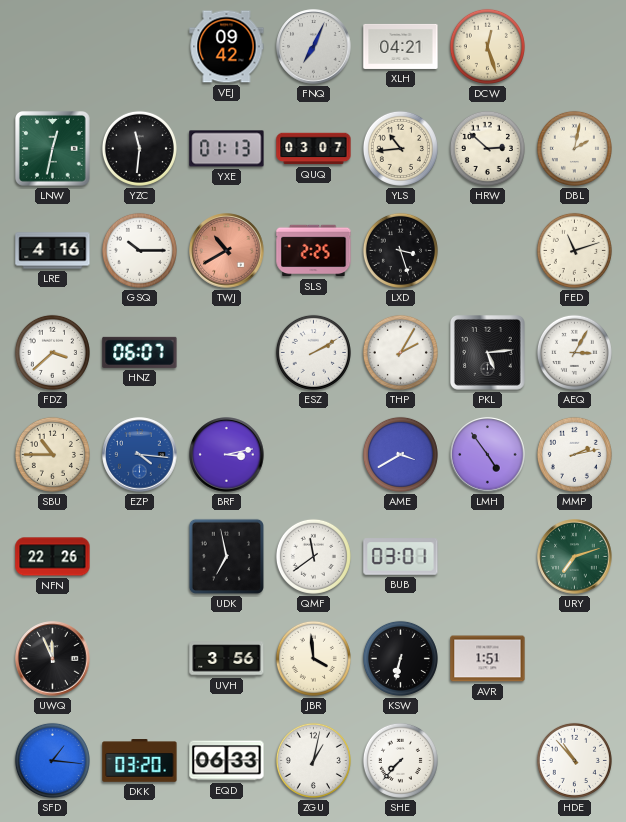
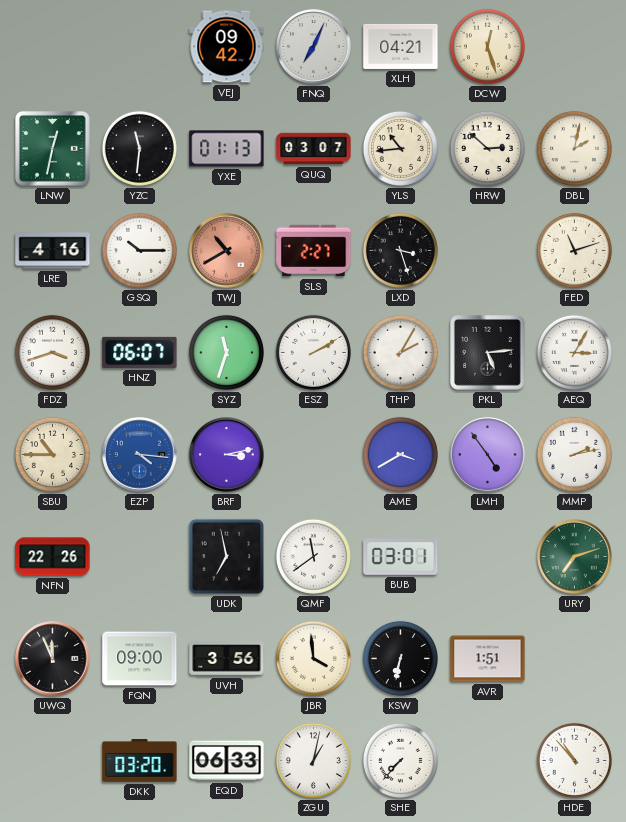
SLS: 2:25 -> 2:27
FDZ: 3:38 -> 3:42
SYZ: none -> 11:33
FQN: none -> 09:00
SFD: 1:16 -> none
